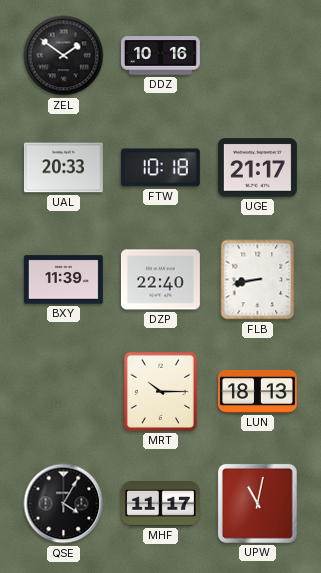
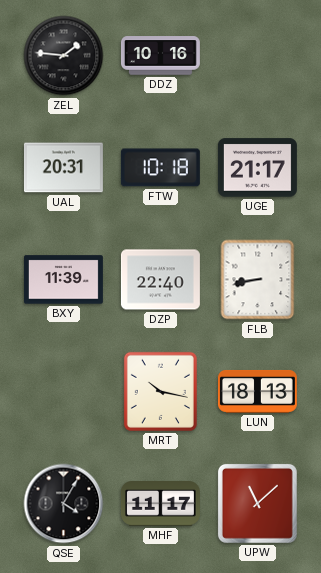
ZEL: 1:51 -> 1:46
UAL: 20:33 -> 20:31
MRT: 10:15 -> 10:17
UPW: 11:02 -> 11:08
